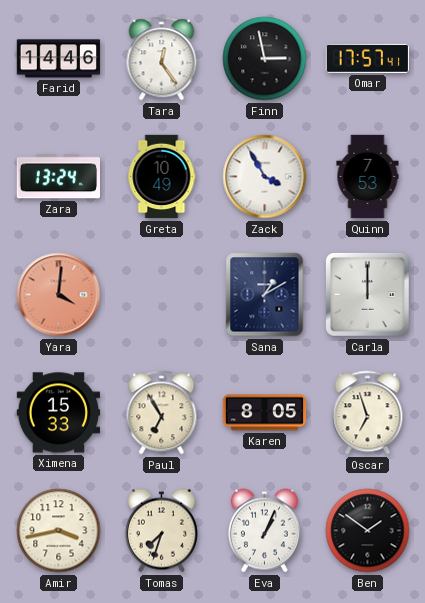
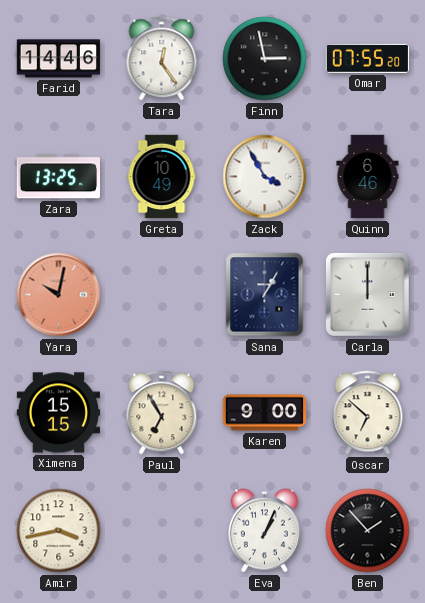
Omar: 17:57 -> 07:55
Zara: 13:24 -> 13:25
Quinn: 7:53 -> 6:46
Yara: 4:01 -> 10:02
Sana: 1:10 -> 1:05
Ximena: 15:33 -> 15:15
Karen: 8:05 -> 9:00
Oscar: 6:57 -> 6:52
Tomas: 7:33 -> none
Ben: 1:51 -> 1:53
